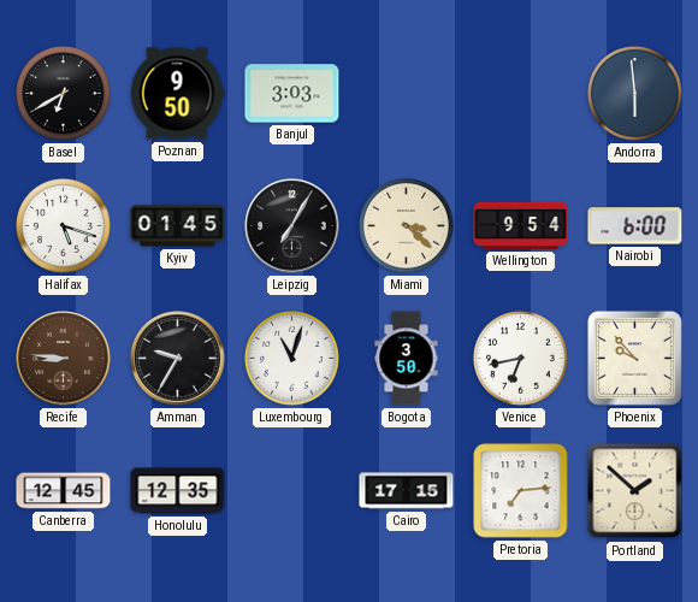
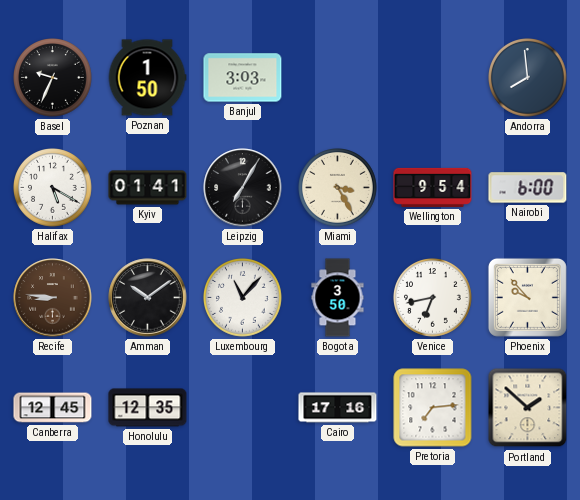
Basel: 6:40 -> 9:34
Poznan: 9:50 -> 1:50
Andorra: 5:59 -> 7:59
Halifax: 5:18 -> 5:20
Kyiv: 01:45 -> 01:41
Miami: 3:22 -> 3:25
Amman: 9:35 -> 10:09
Luxembourg: 11:03 -> 11:07
Cairo: 17:15 -> 17:16
